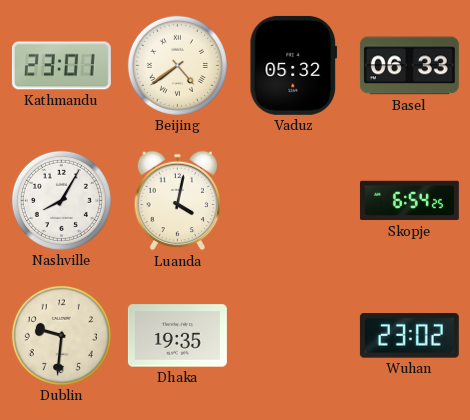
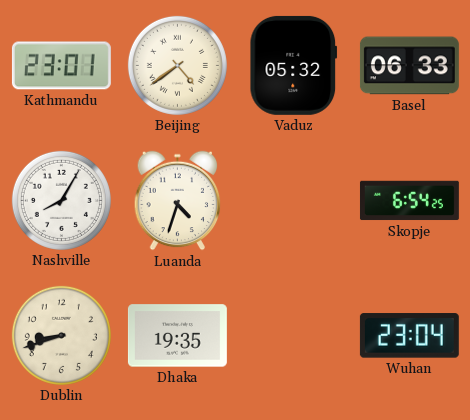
Luanda: 4:02 -> 4:33
Dublin: 9:31 -> 8:42
Wuhan: 23:02 -> 23:04
